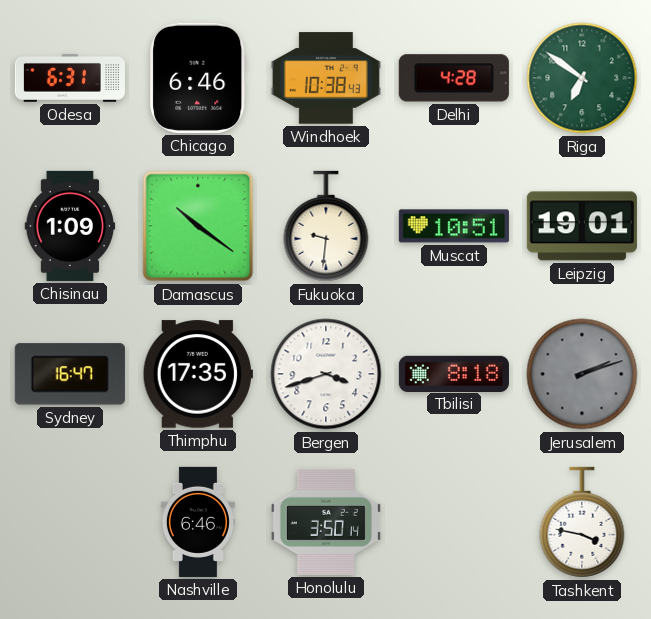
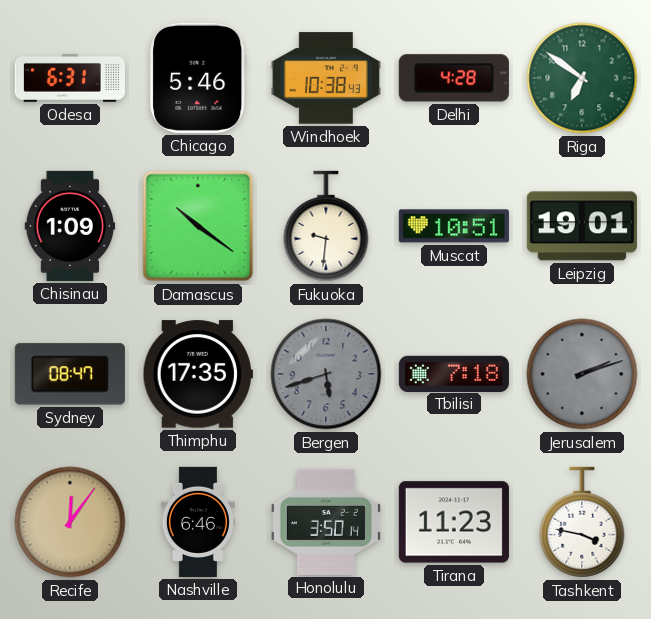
Chicago: 6:46 -> 5:46
Sydney: 16:47 -> 08:47
Bergen: 3:42 -> 5:42
Bergen dial: white -> grey
Tbilisi: 8:18 -> 7:18
Recife: none -> 12:06
Tirana: none -> 11:23
